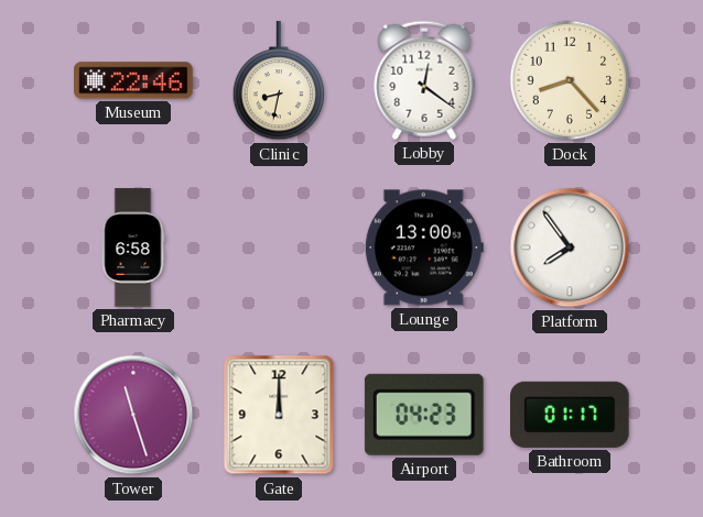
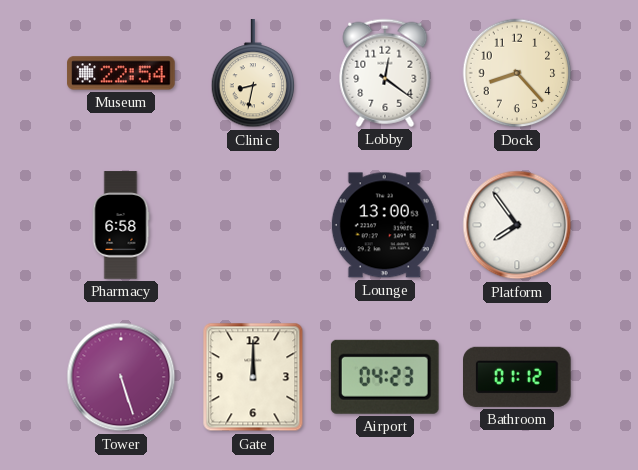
Museum: 22:46 -> 22:54
Tower: 11:27 -> 5:27
Bathroom: 01:17 -> 01:12
